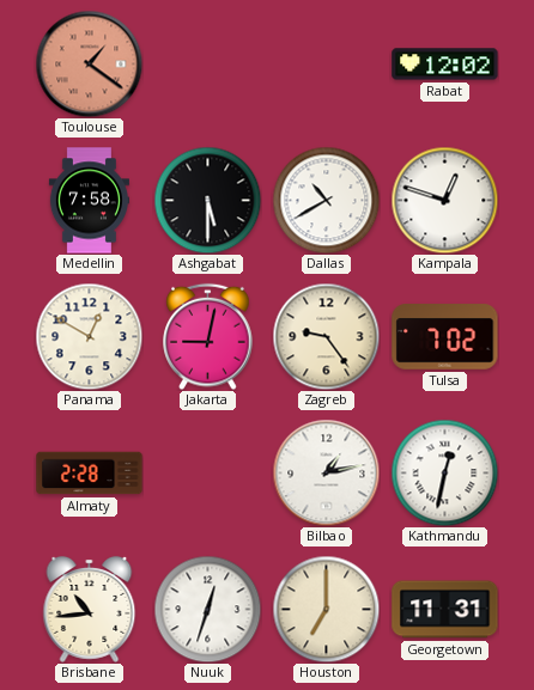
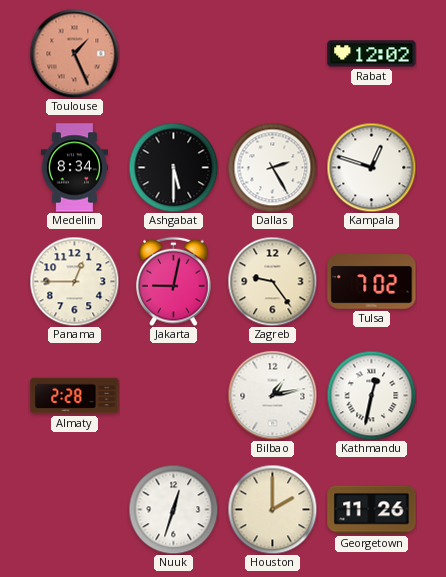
Toulouse: 1:21 -> 1:26
Medellin: 7:58 -> 8:34
Dallas: 10:40 -> 2:25
Panama: 12:50 -> 12:45
Brisbane: 10:44 -> none
Houston: 7:00 -> 2:00
Georgetown: 11:31 -> 11:26
